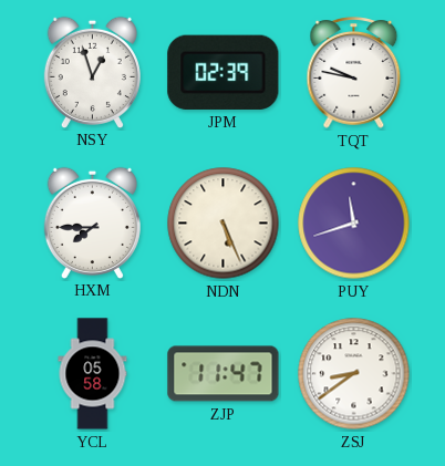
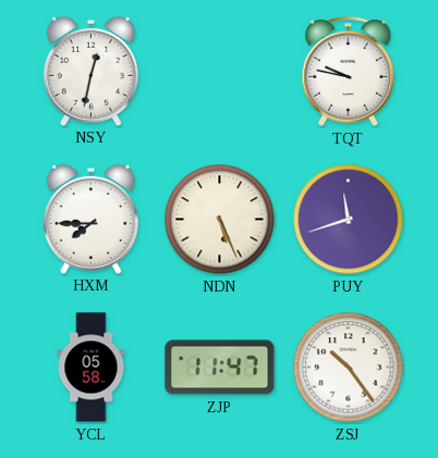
NSY: 12:57 -> 12:32
JPM: 02:39 -> none
ZSJ: 8:39 -> 10:24
